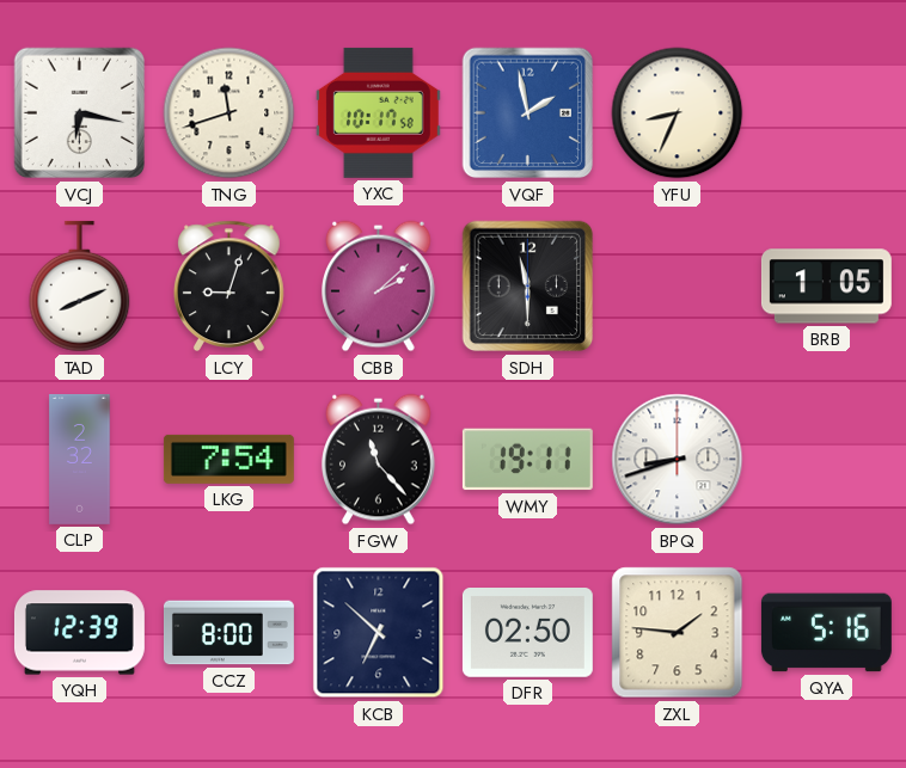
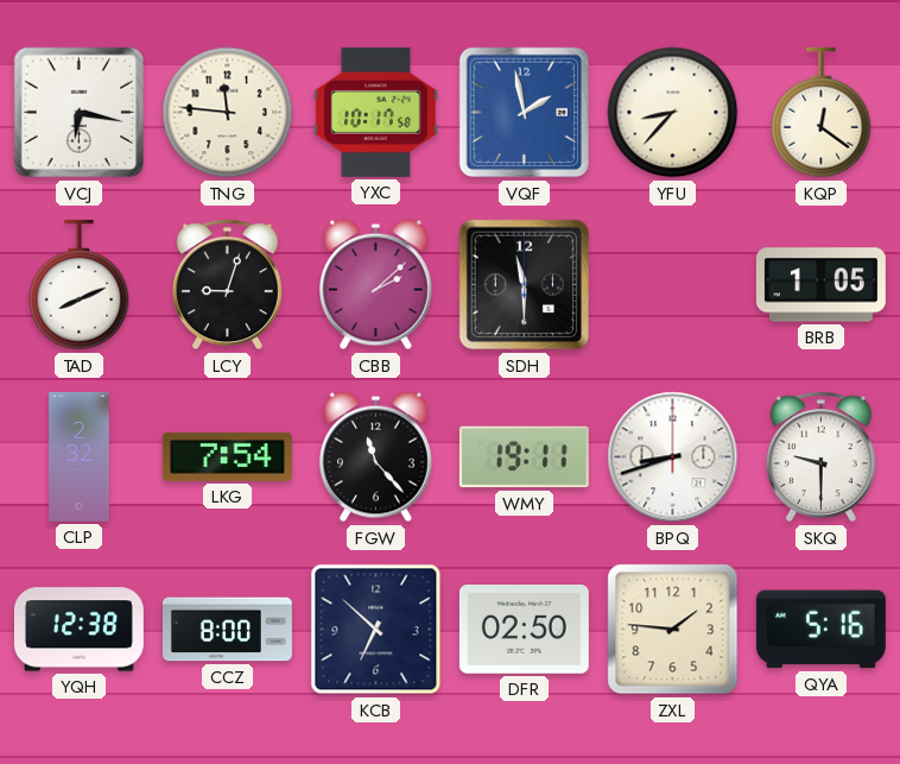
TNG: 11:42 -> 11:46
YFU: 8:34 -> 8:37
KQP: none -> 12:21
SKQ: none -> 9:30
YQH: 12:39 -> 12:38
